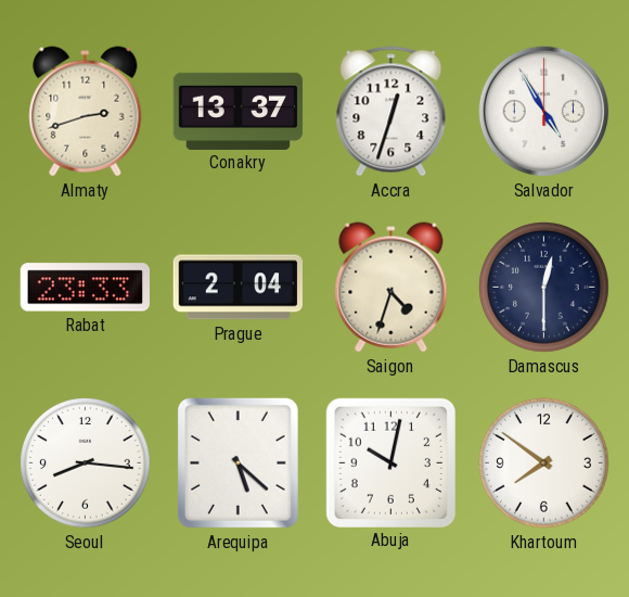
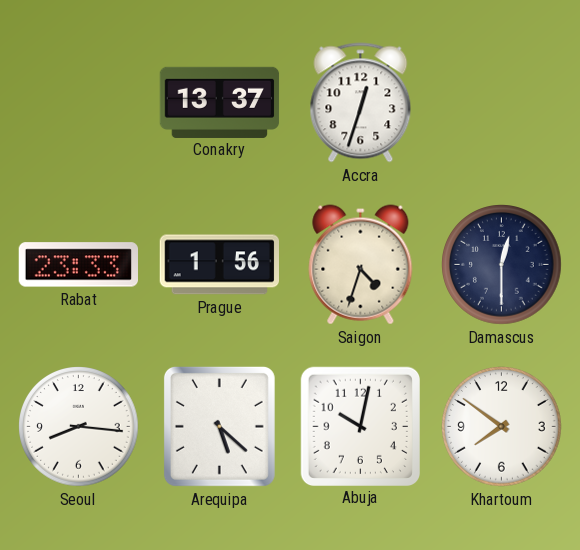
Almaty: 2:42 -> none
Salvador: 4:55 -> none
Prague: 2:04 -> 1:56
